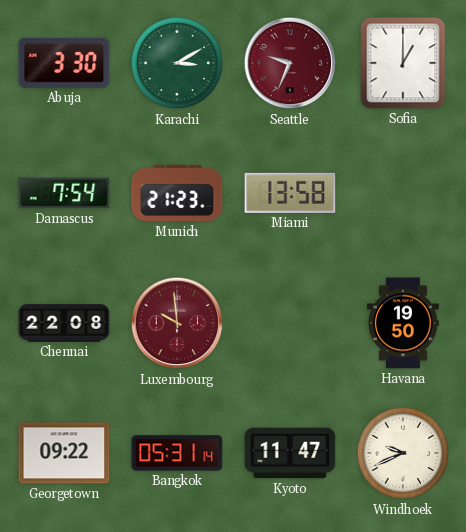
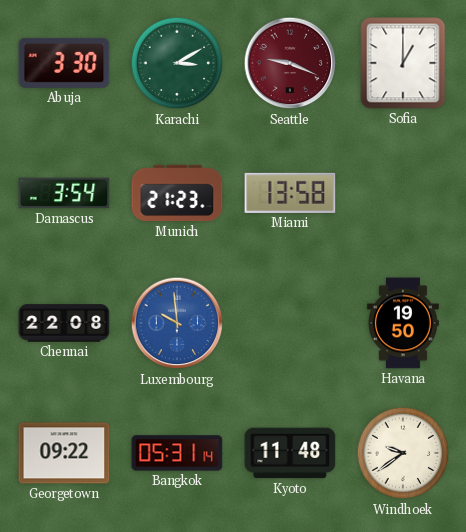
Seattle: 9:34 -> 9:19
Damascus: 7:54 -> 3:54
Luxembourg dial: burgundy -> blue
Kyoto: 11:47 -> 11:48
Windhoek: 9:41 -> 9:39
